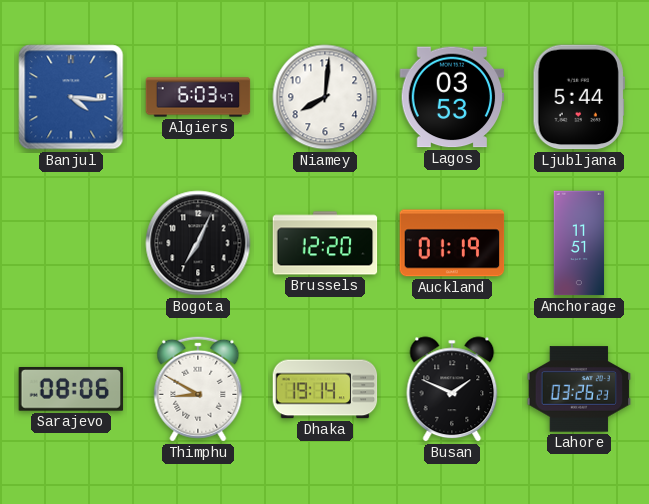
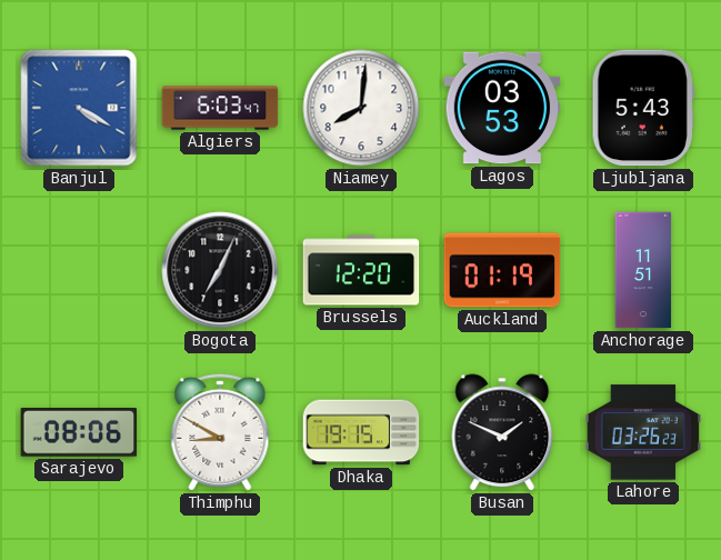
Banjul: 4:16 -> 4:20
Ljubljana: 5:44 -> 5:43
Dhaka: 19:14 -> 19:15
